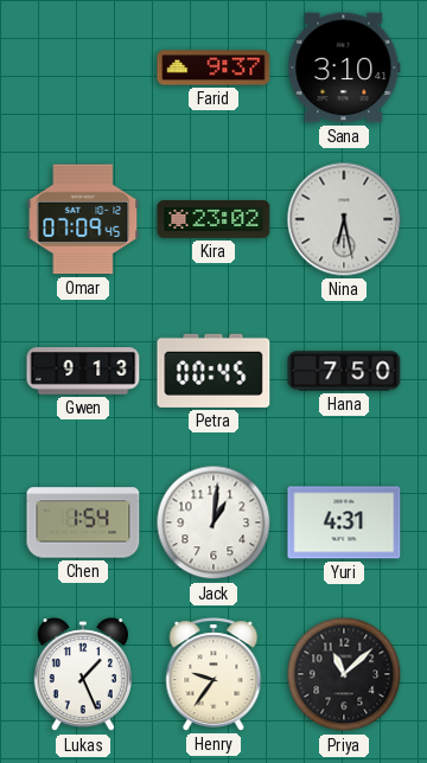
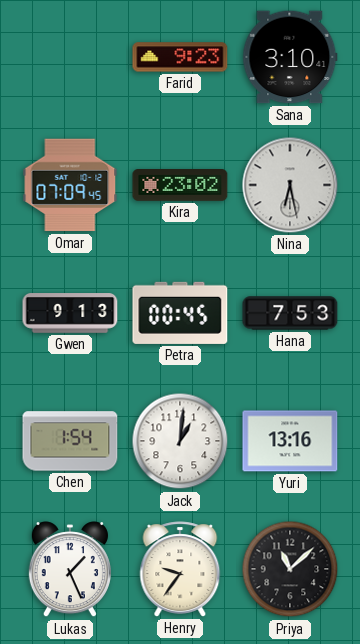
Farid: 9:37 -> 9:23
Hana: 7:50 -> 7:53
Yuri: 4:31 -> 13:16
